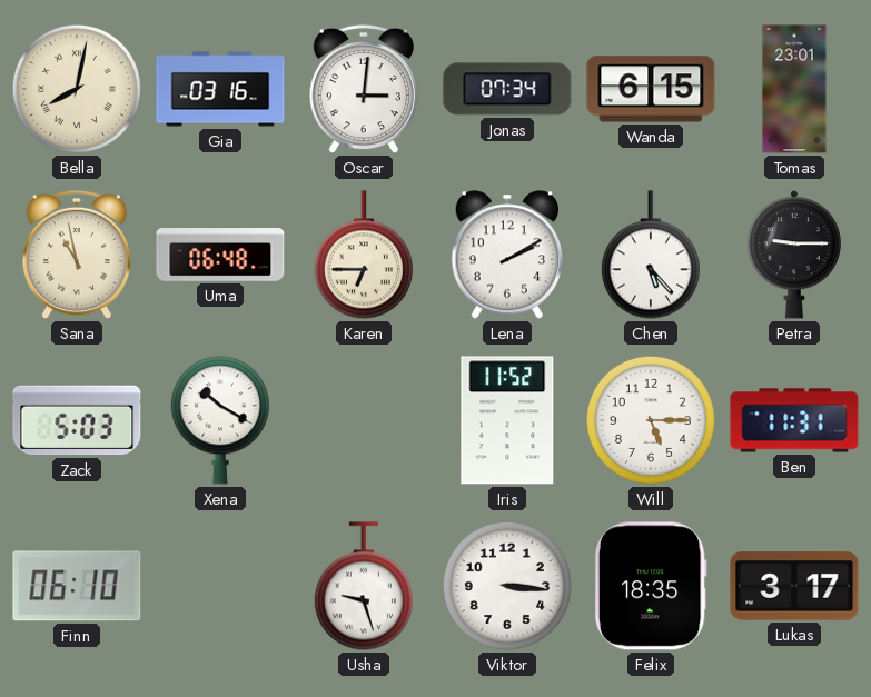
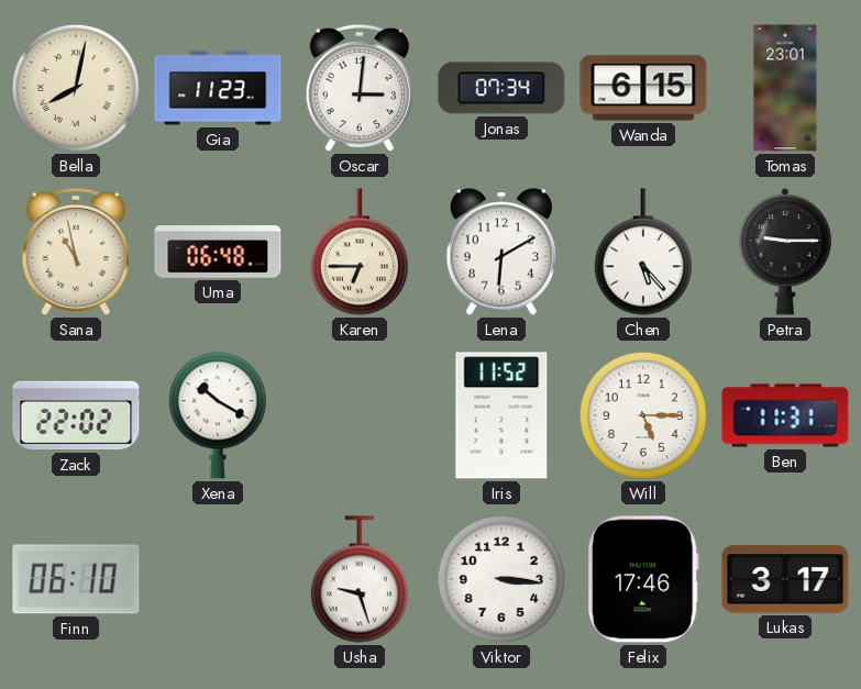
Gia: 03:16 -> 11:23
Lena: 2:10 -> 6:10
Zack: 5:03 -> 22:02
Felix: 18:35 -> 17:46
